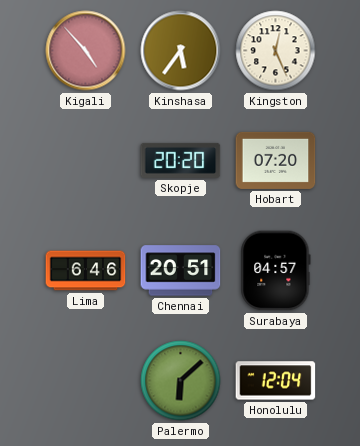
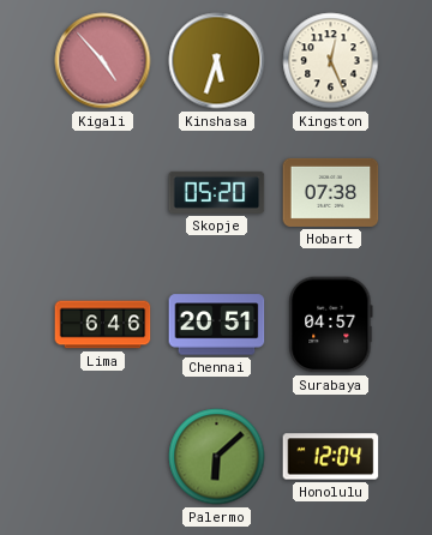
Kinshasa: 5:36 -> 5:33
Skopje: 20:20 -> 05:20
Hobart: 07:20 -> 07:38
